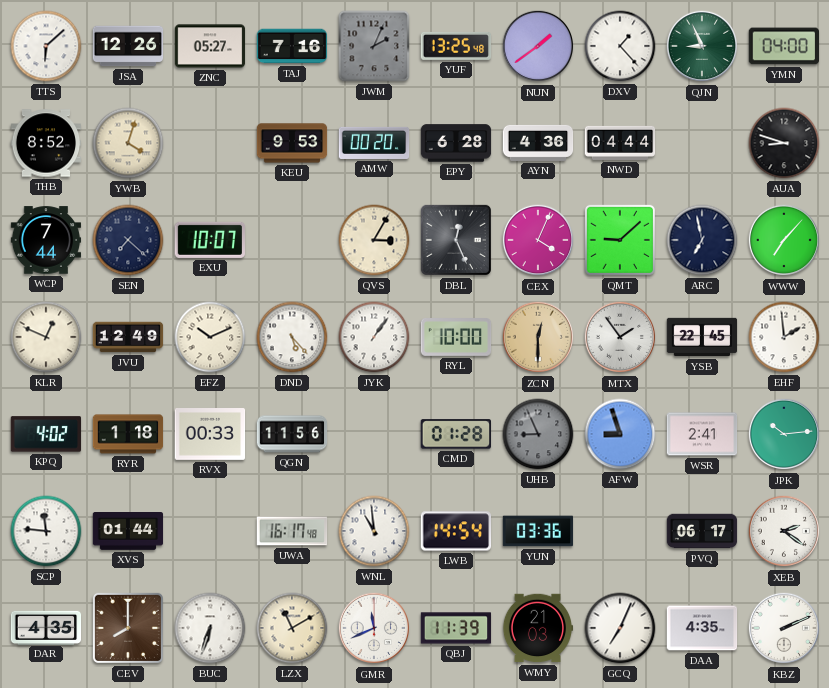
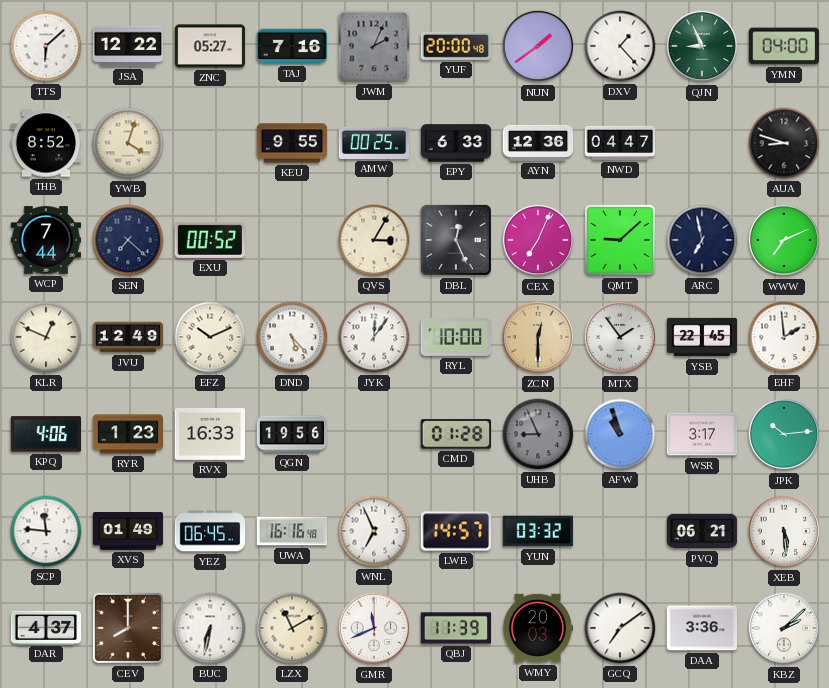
JSA: 12:26 -> 12:22
YUF: 13:25 -> 20:00
KEU: 9:53 -> 9:55
AMW: 00:20 -> 00:25
EPY: 6:28 -> 6:33
AYN: 4:36 -> 12:36
NWD: 04:44 -> 04:47
EXU: 10:07 -> 00:52
CEX: 4:04 -> 7:04
WWW: 7:07 -> 7:11
JYK: 1:06 -> 12:06
KPQ: 4:02 -> 4:06
RYR: 1:18 -> 1:23
RVX: 00:33 -> 16:33
QGN: 11:56 -> 19:56
AFW: 8:57 -> 10:57
WSR: 2:41 -> 3:17
XVS: 01:44 -> 01:49
YEZ: none -> 06:45
UWA: 16:17 -> 16:16
WNL: 10:59 -> 6:56
LWB: 14:54 -> 14:57
YUN: 03:36 -> 03:32
PVQ: 06:17 -> 06:21
XEB: 2:21 -> 5:29
DAR: 4:35 -> 4:37
BUC: 6:33 -> 6:32
WMY: 21:03 -> 20:03
GCQ: 7:04 -> 7:09
DAA: 4:35 -> 3:36
KBZ: 2:11 -> 2:08
